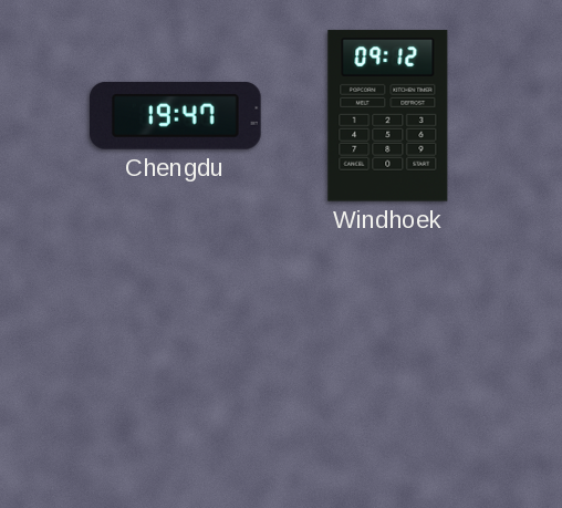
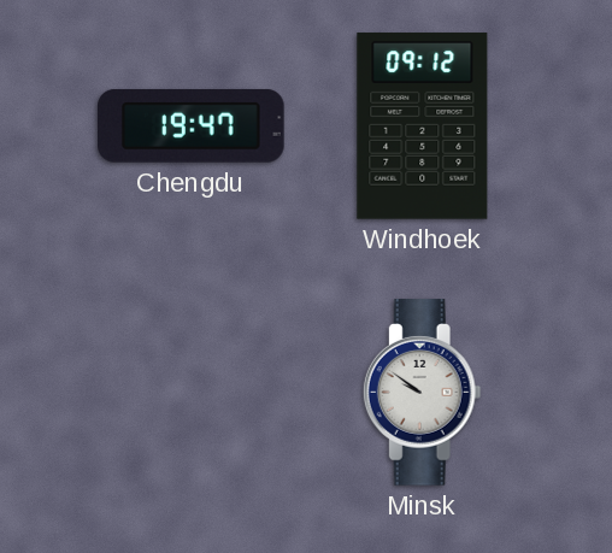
Minsk: none -> 9:51
